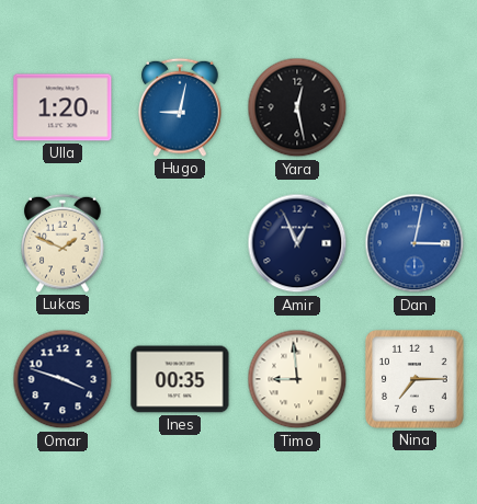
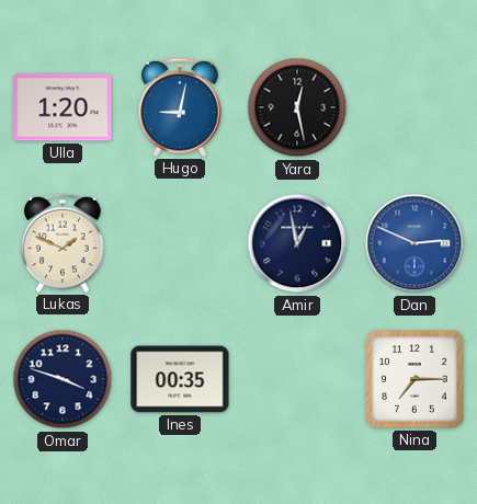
Amir: 12:56 -> 12:58
Dan: 3:02 -> 2:49
Timo: 8:59 -> none
